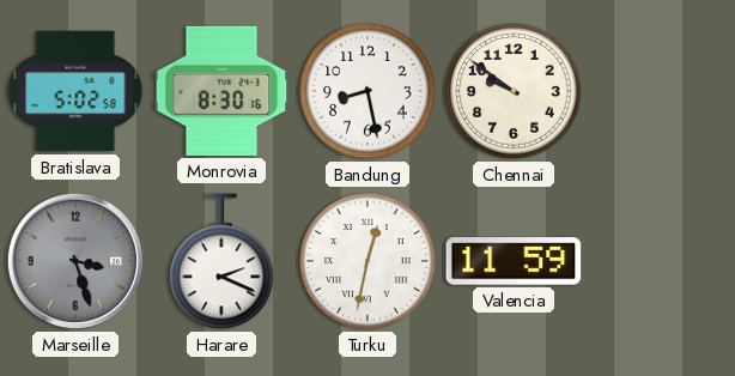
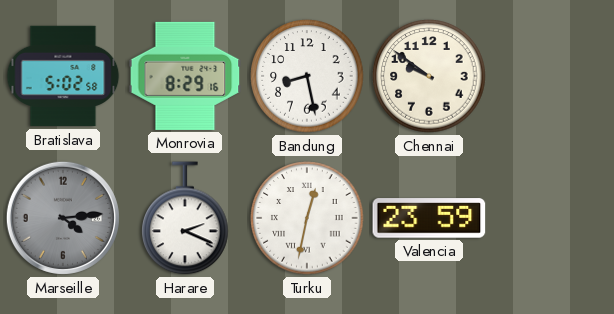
Monrovia: 8:30 -> 8:29
Marseille: 3:27 -> 4:14
Valencia: 11:59 -> 23:59
